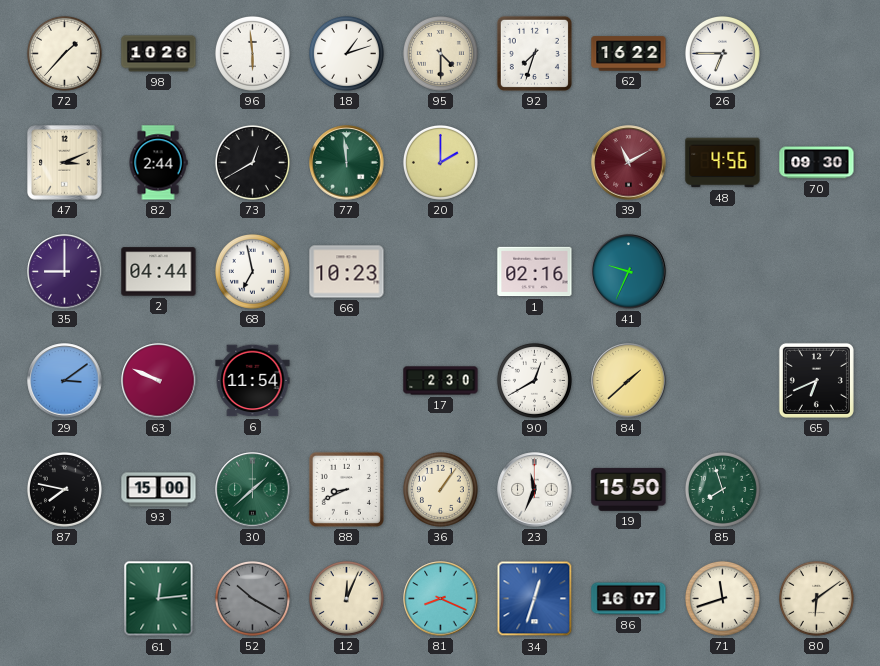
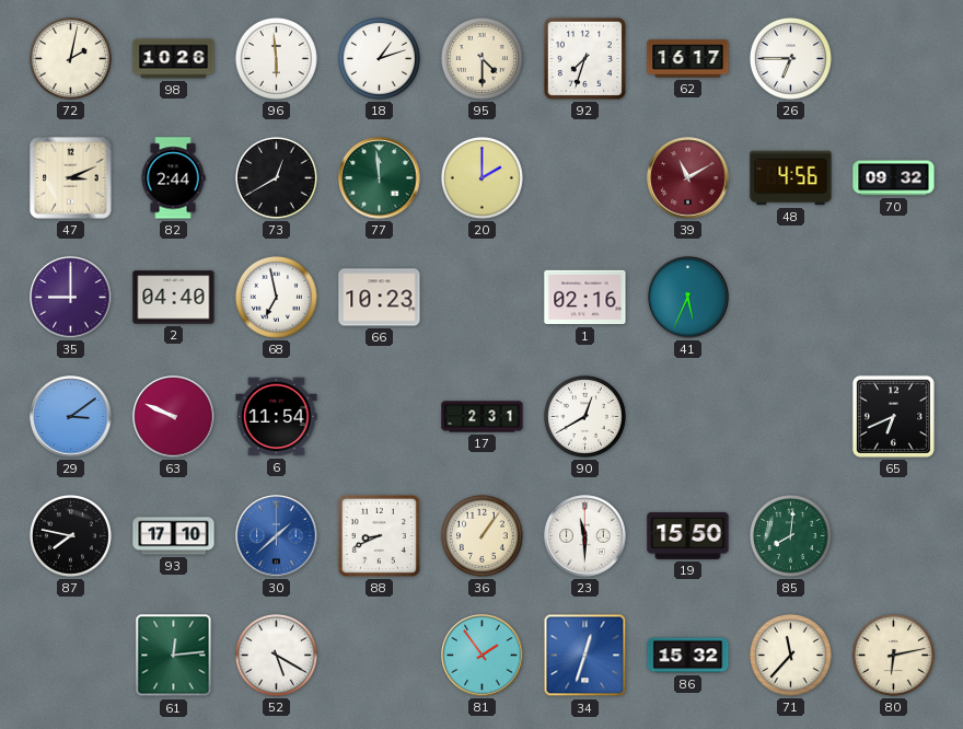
72: 1:37 -> 2:02
62: 16:22 -> 16:17
70: 09:30 -> 09:32
2: 04:44 -> 04:40
41: 9:34 -> 5:34
17: 2:30 -> 2:31
84: 1:38 -> none
93: 15:00 -> 17:10
30 dial: green -> blue
23: 11:34 -> 11:30
85: 7:57 -> 8:01
52: 10:20 -> 5:20
52 dial: grey -> white
12: 12:04 -> none
81: 8:19 -> 1:54
86: 16:07 -> 15:32
71: 11:42 -> 11:37
80: 6:09 -> 6:13
